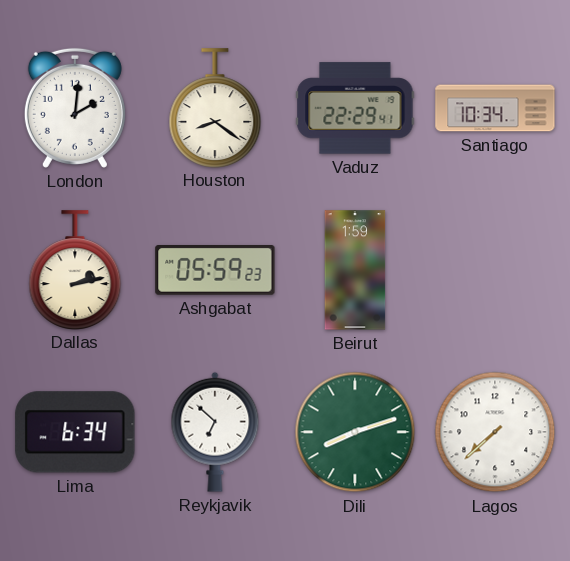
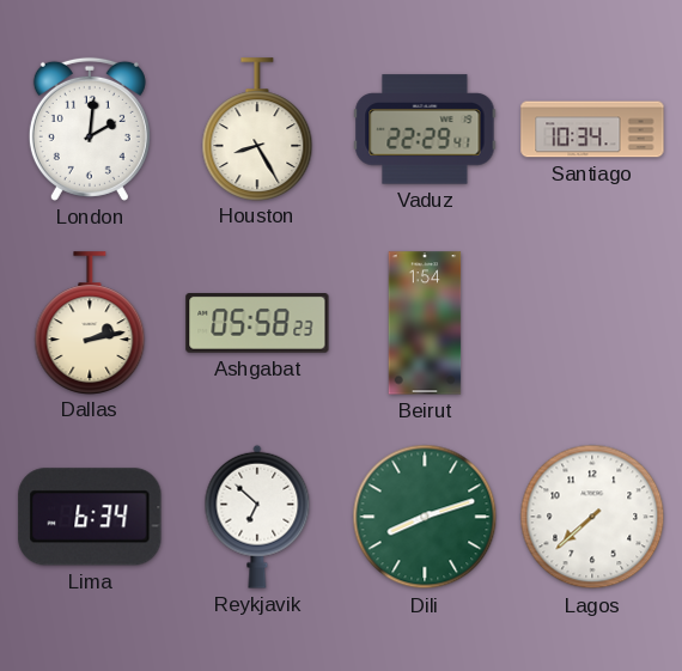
Houston: 8:21 -> 8:25
Ashgabat: 05:59 -> 05:58
Beirut: 1:59 -> 1:54
